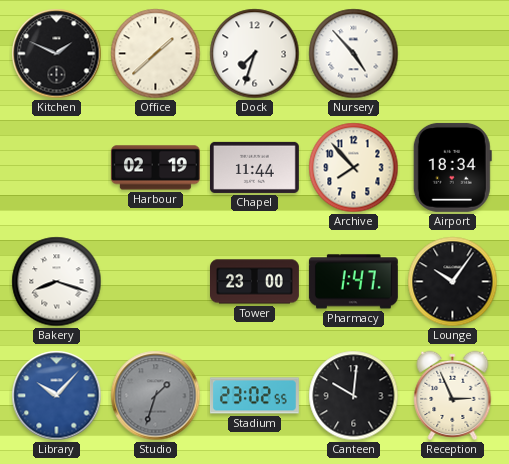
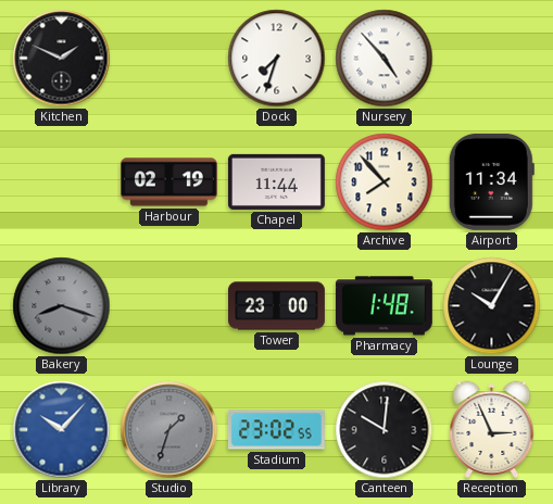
Office: 1:38 -> none
Airport: 18:34 -> 11:34
Bakery dial: white -> grey
Pharmacy: 1:47 -> 1:48
Lounge: 10:06 -> 10:05
